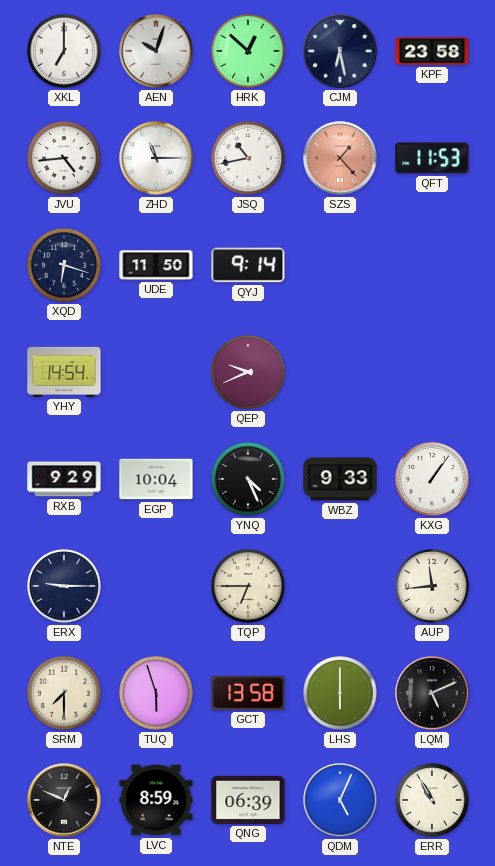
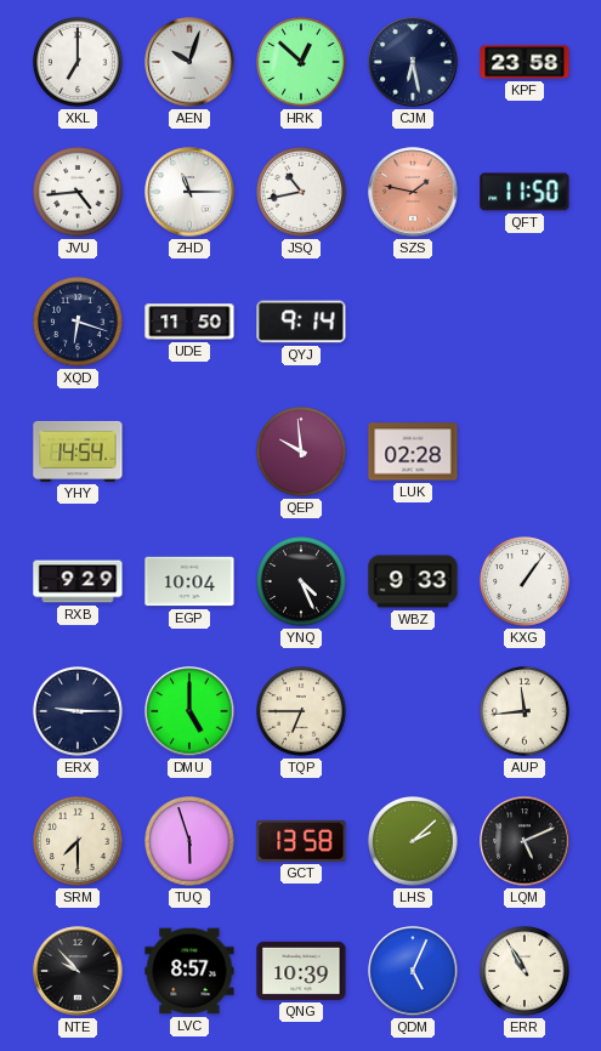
SZS: 1:23 -> 1:47
QFT: 11:53 -> 11:50
QEP: 9:41 -> 9:59
LUK: none -> 02:28
DMU: none -> 5:00
LHS: 6:00 -> 2:08
NTE: 12:49 -> 9:53
LVC: 8:59 -> 8:57
QNG: 06:39 -> 10:39
